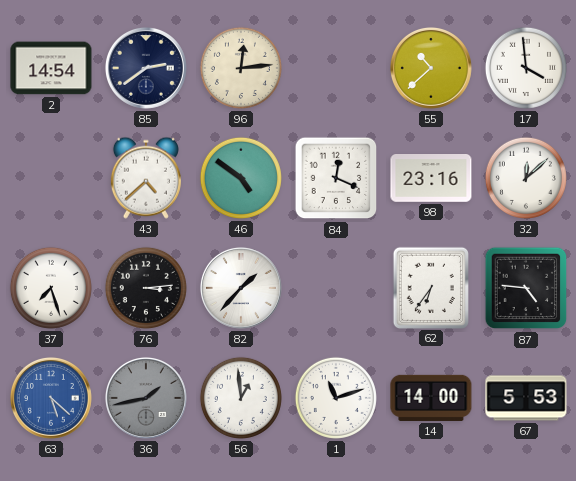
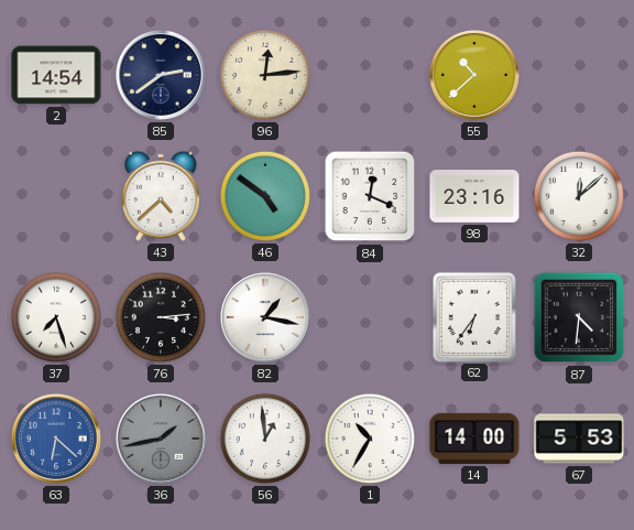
17: 3:59 -> none
82: 1:37 -> 1:17
87: 4:46 -> 4:31
63: 5:22 -> 6:22
1: 11:12 -> 10:35
